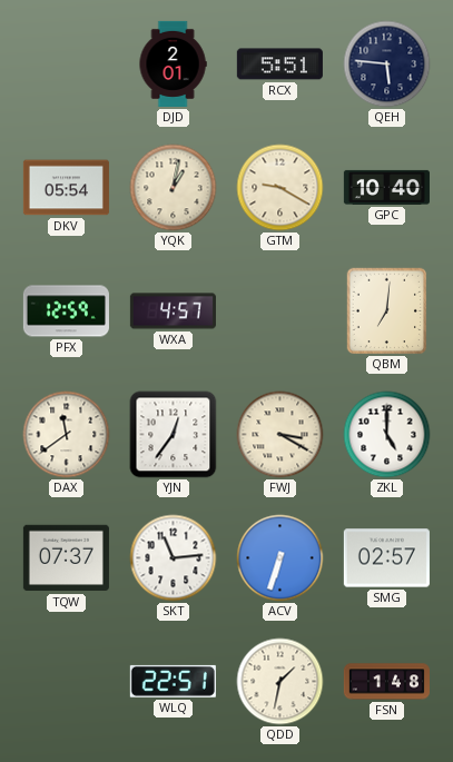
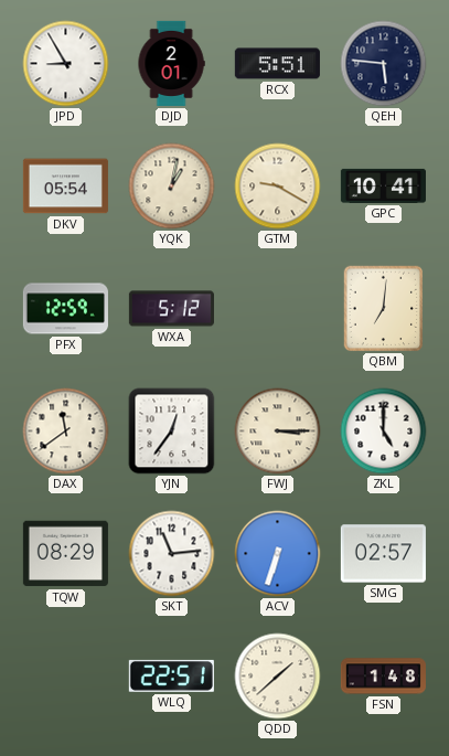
JPD: none -> 8:55
GPC: 10:40 -> 10:41
WXA: 4:57 -> 5:12
FWJ: 3:20 -> 3:15
TQW: 07:37 -> 08:29
QDD: 1:32 -> 1:38
